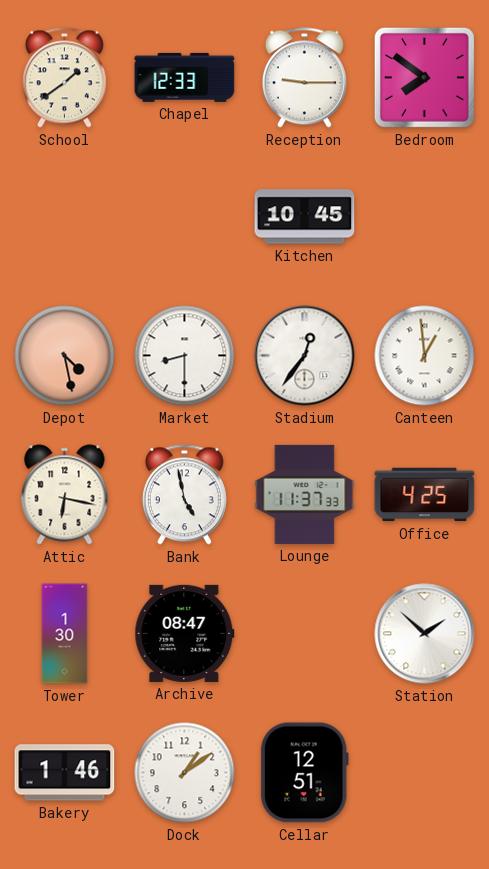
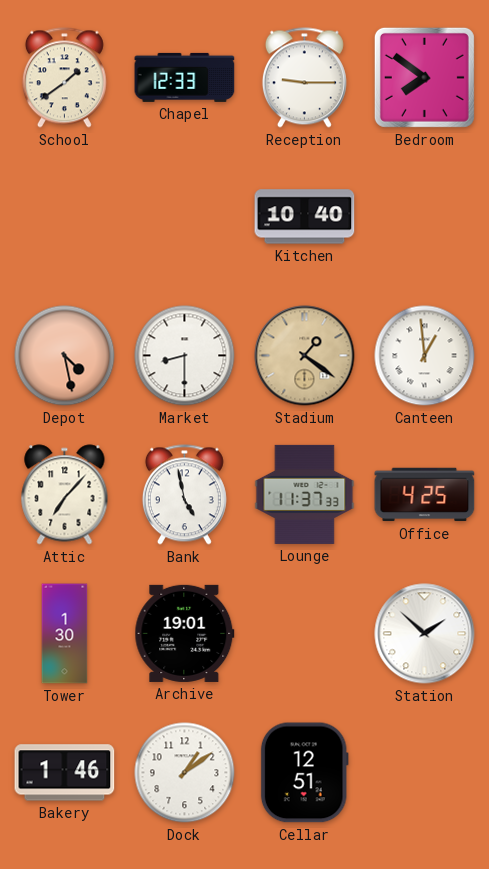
Kitchen: 10:45 -> 10:40
Stadium: 12:36 -> 1:21
Stadium dial: white -> champagne
Attic: 6:17 -> 7:07
Archive: 08:47 -> 19:01
